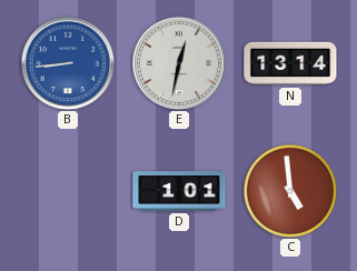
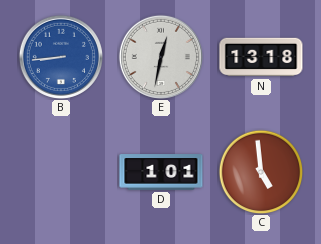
N: 13:14 -> 13:18
